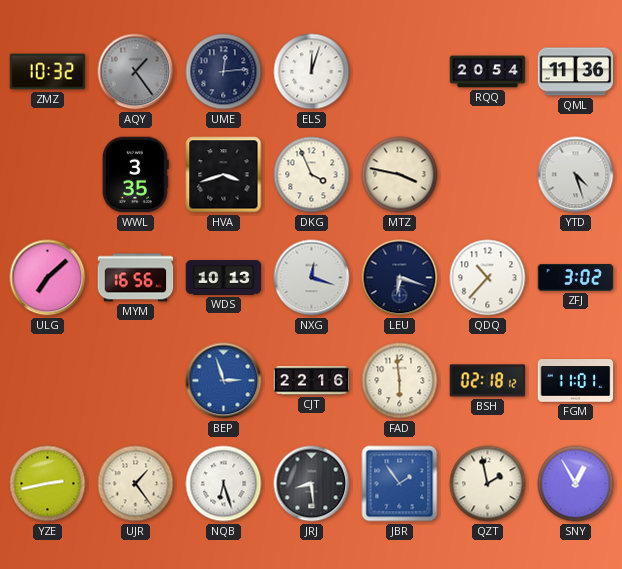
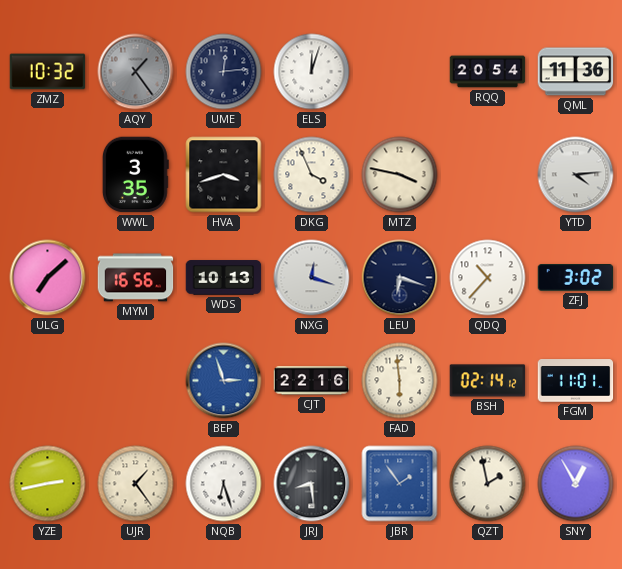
YTD: 4:27 -> 4:14
BSH: 02:18 -> 02:14
